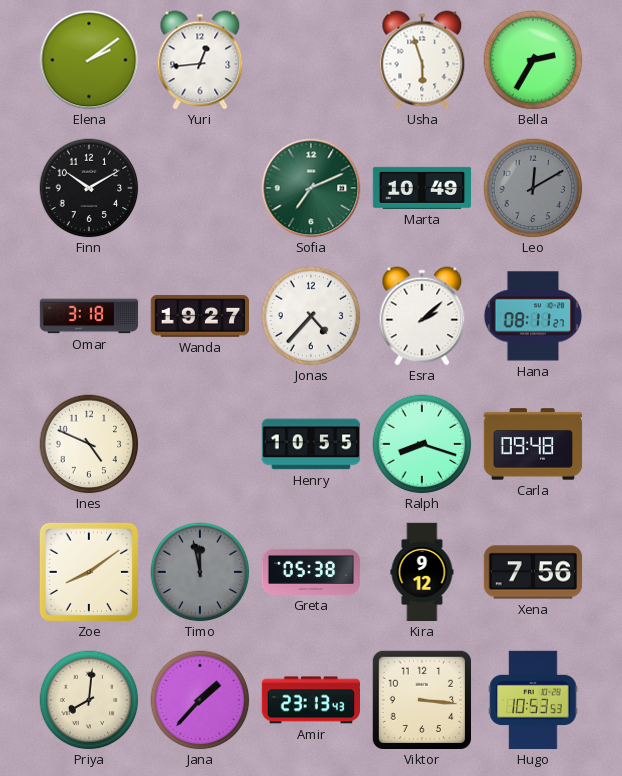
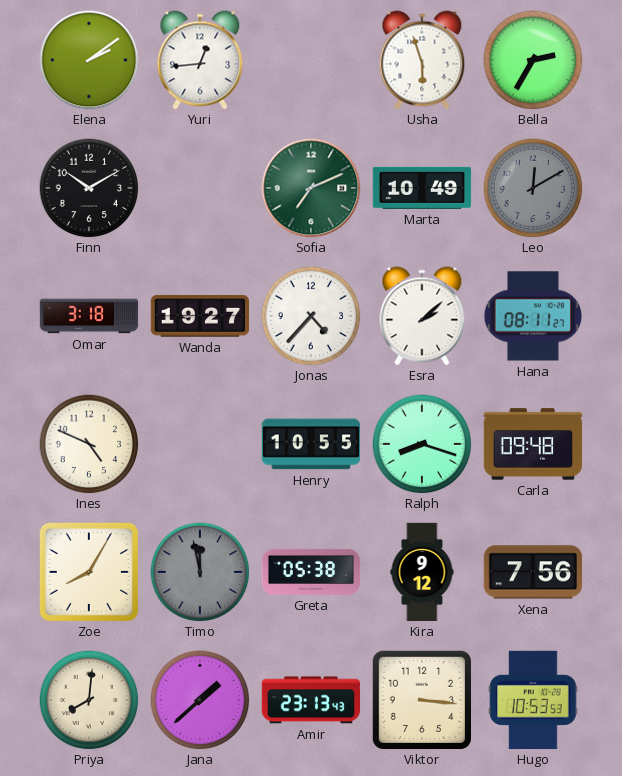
Zoe: 8:09 -> 8:05
Jana: 1:37 -> 1:38
